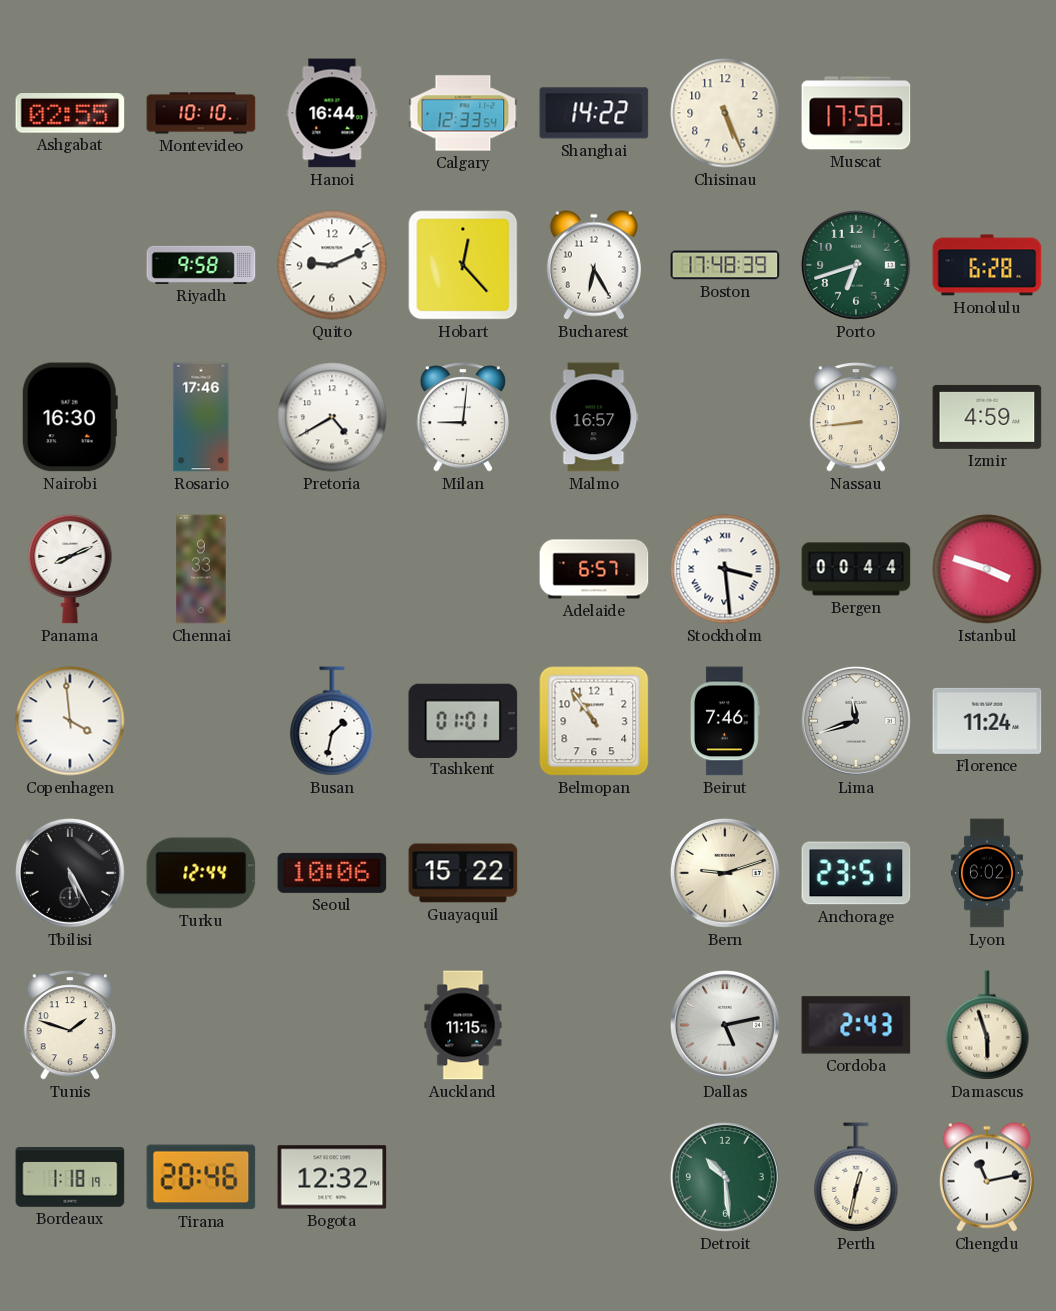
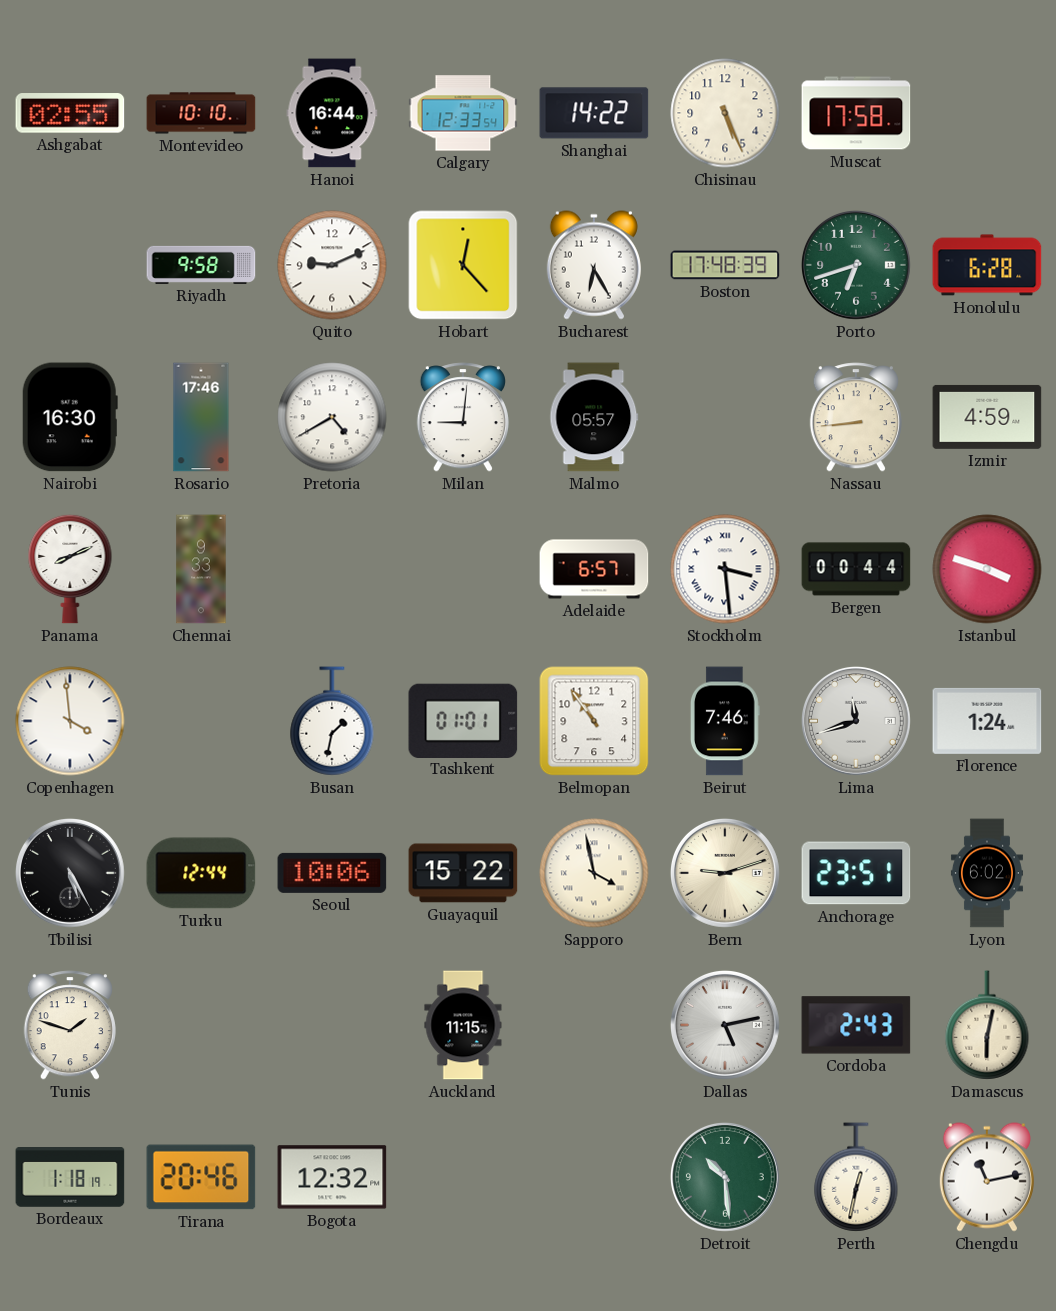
Malmo: 16:57 -> 05:57
Florence: 11:24 -> 1:24
Sapporo: none -> 3:58
Damascus: 5:57 -> 6:02
